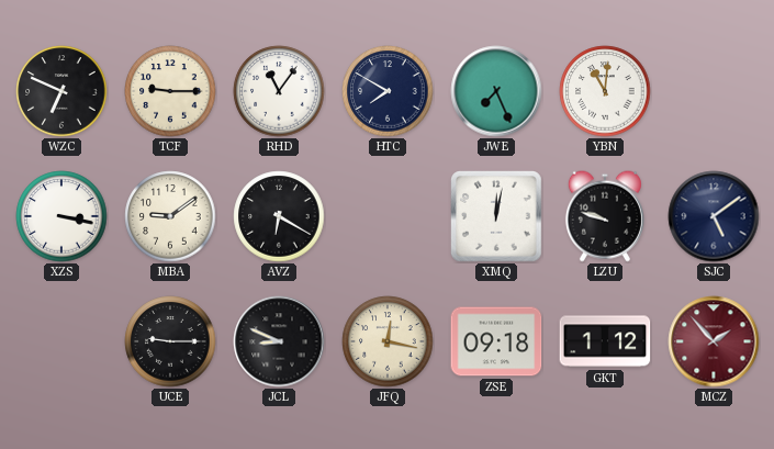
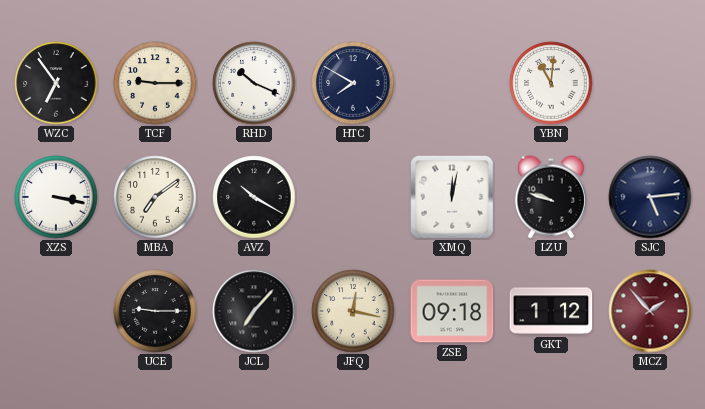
WZC: 6:49 -> 6:54
RHD: 11:06 -> 10:19
JWE: 7:26 -> none
MBA: 9:09 -> 7:09
AVZ: 6:20 -> 10:20
SJC: 5:09 -> 5:14
JCL: 8:49 -> 7:07
